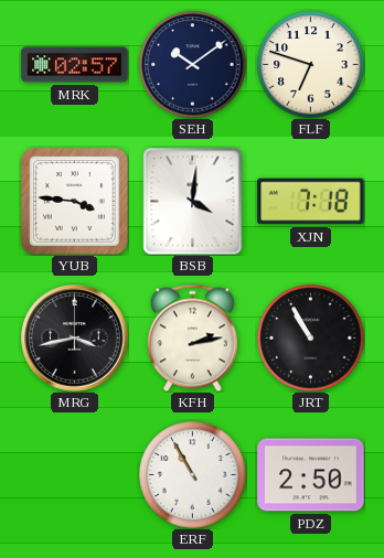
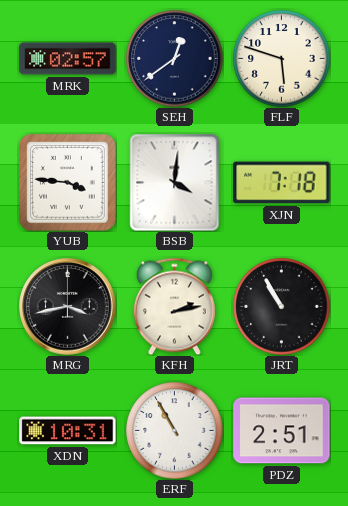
SEH: 10:09 -> 12:39
FLF: 6:48 -> 5:48
XDN: none -> 10:31
PDZ: 2:50 -> 2:51
